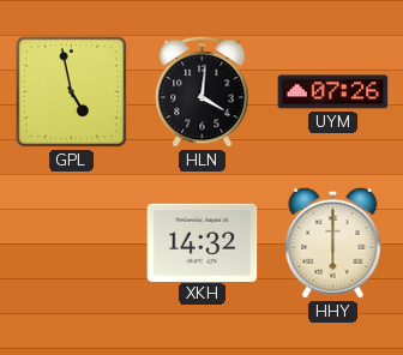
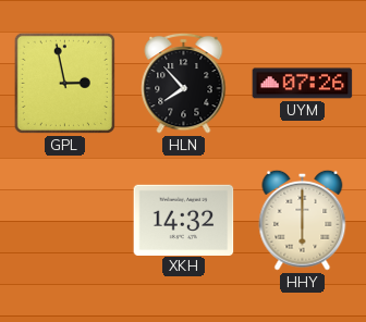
GPL: 4:58 -> 2:58
HLN: 4:01 -> 7:53
